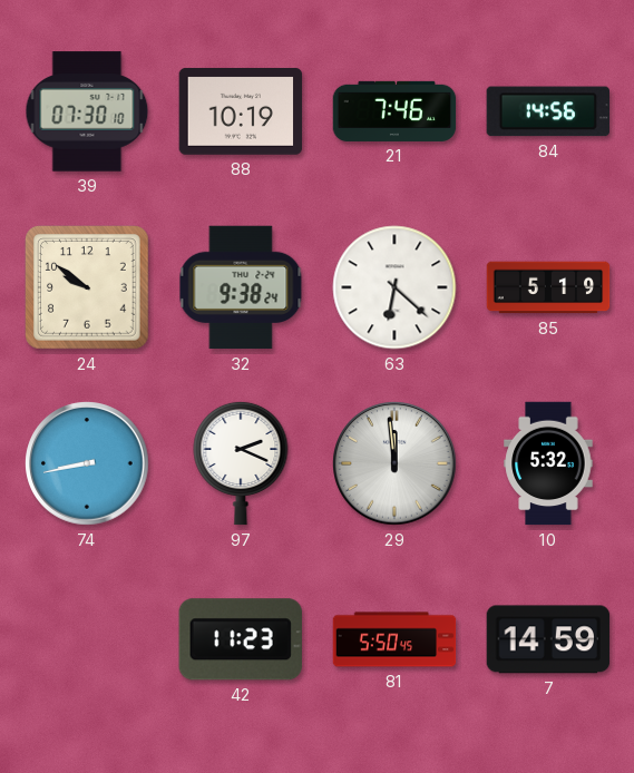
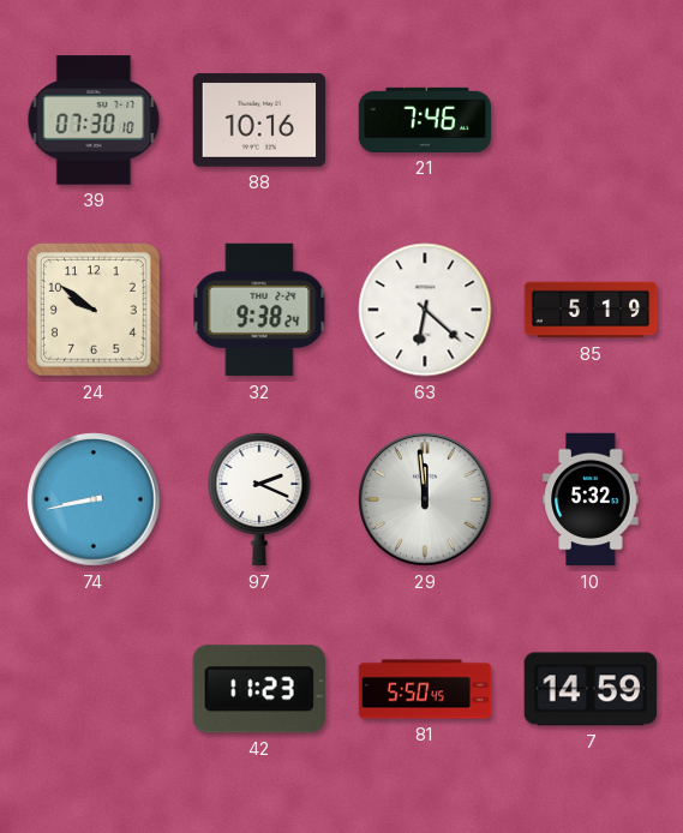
88: 10:19 -> 10:16
84: 14:56 -> none
